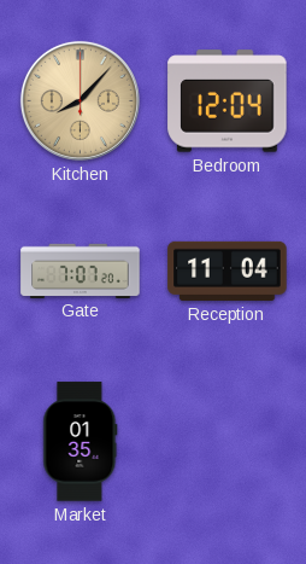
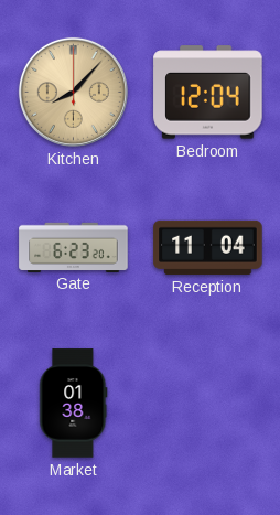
Gate: 7:07 -> 6:23
Market: 01:35 -> 01:38
